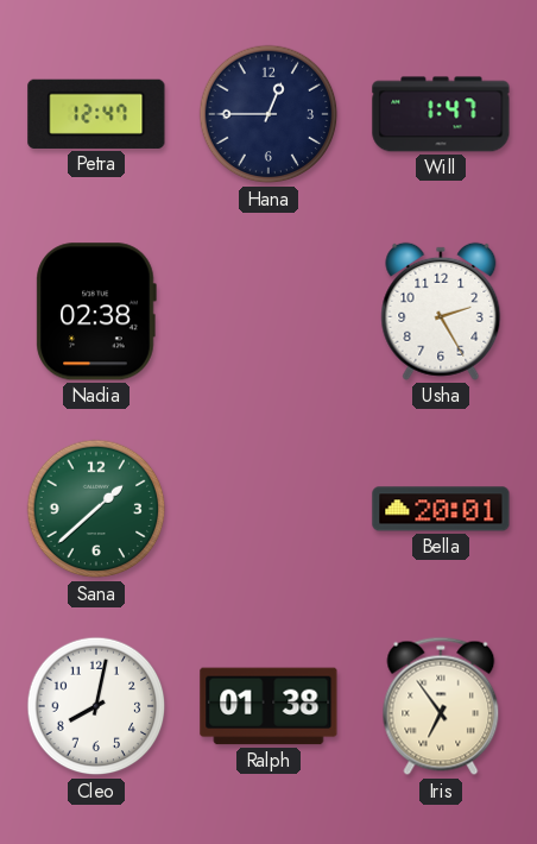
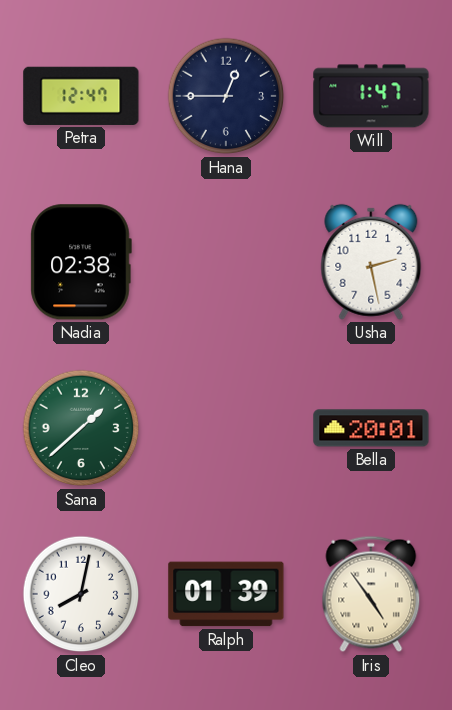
Usha: 2:25 -> 2:28
Ralph: 01:38 -> 01:39
Iris: 6:54 -> 4:54
